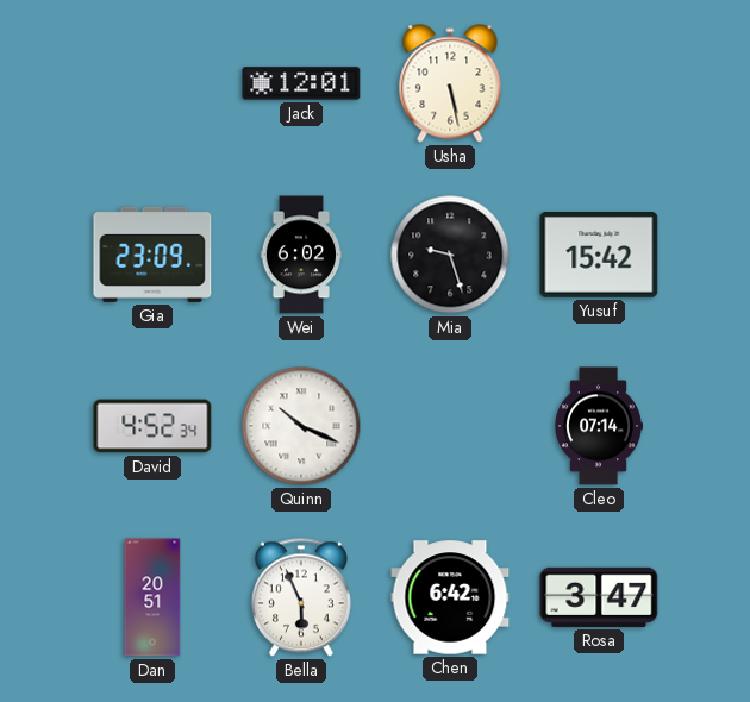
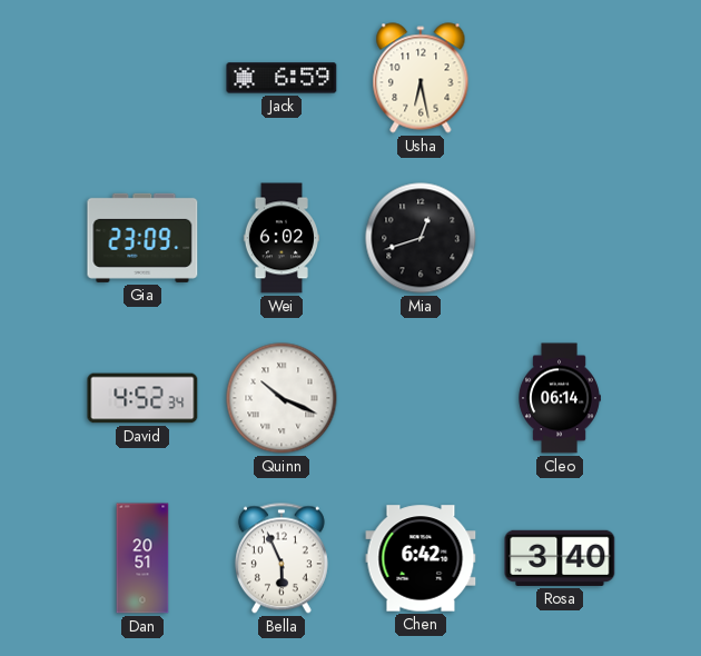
Jack: 12:01 -> 6:59
Usha: 5:28 -> 6:28
Mia: 9:27 -> 12:42
Yusuf: 15:42 -> none
Cleo: 07:14 -> 06:14
Rosa: 3:47 -> 3:40
